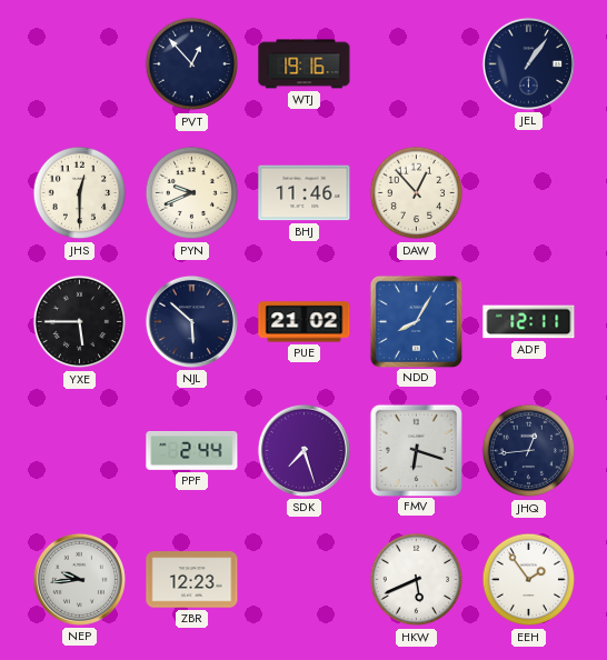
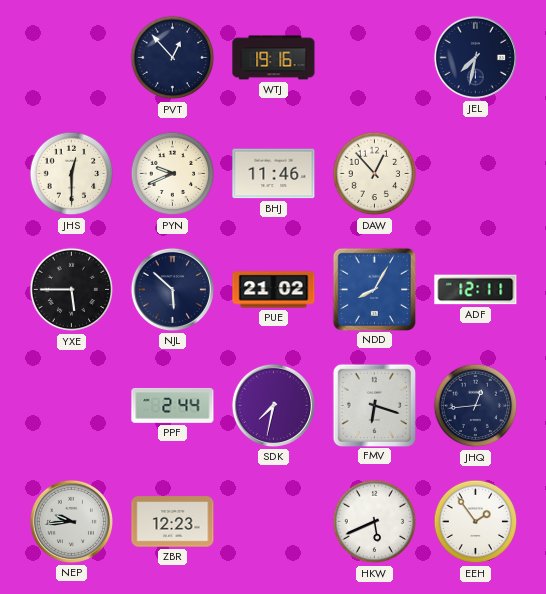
JEL: 1:06 -> 7:32
SDK: 7:27 -> 7:32
